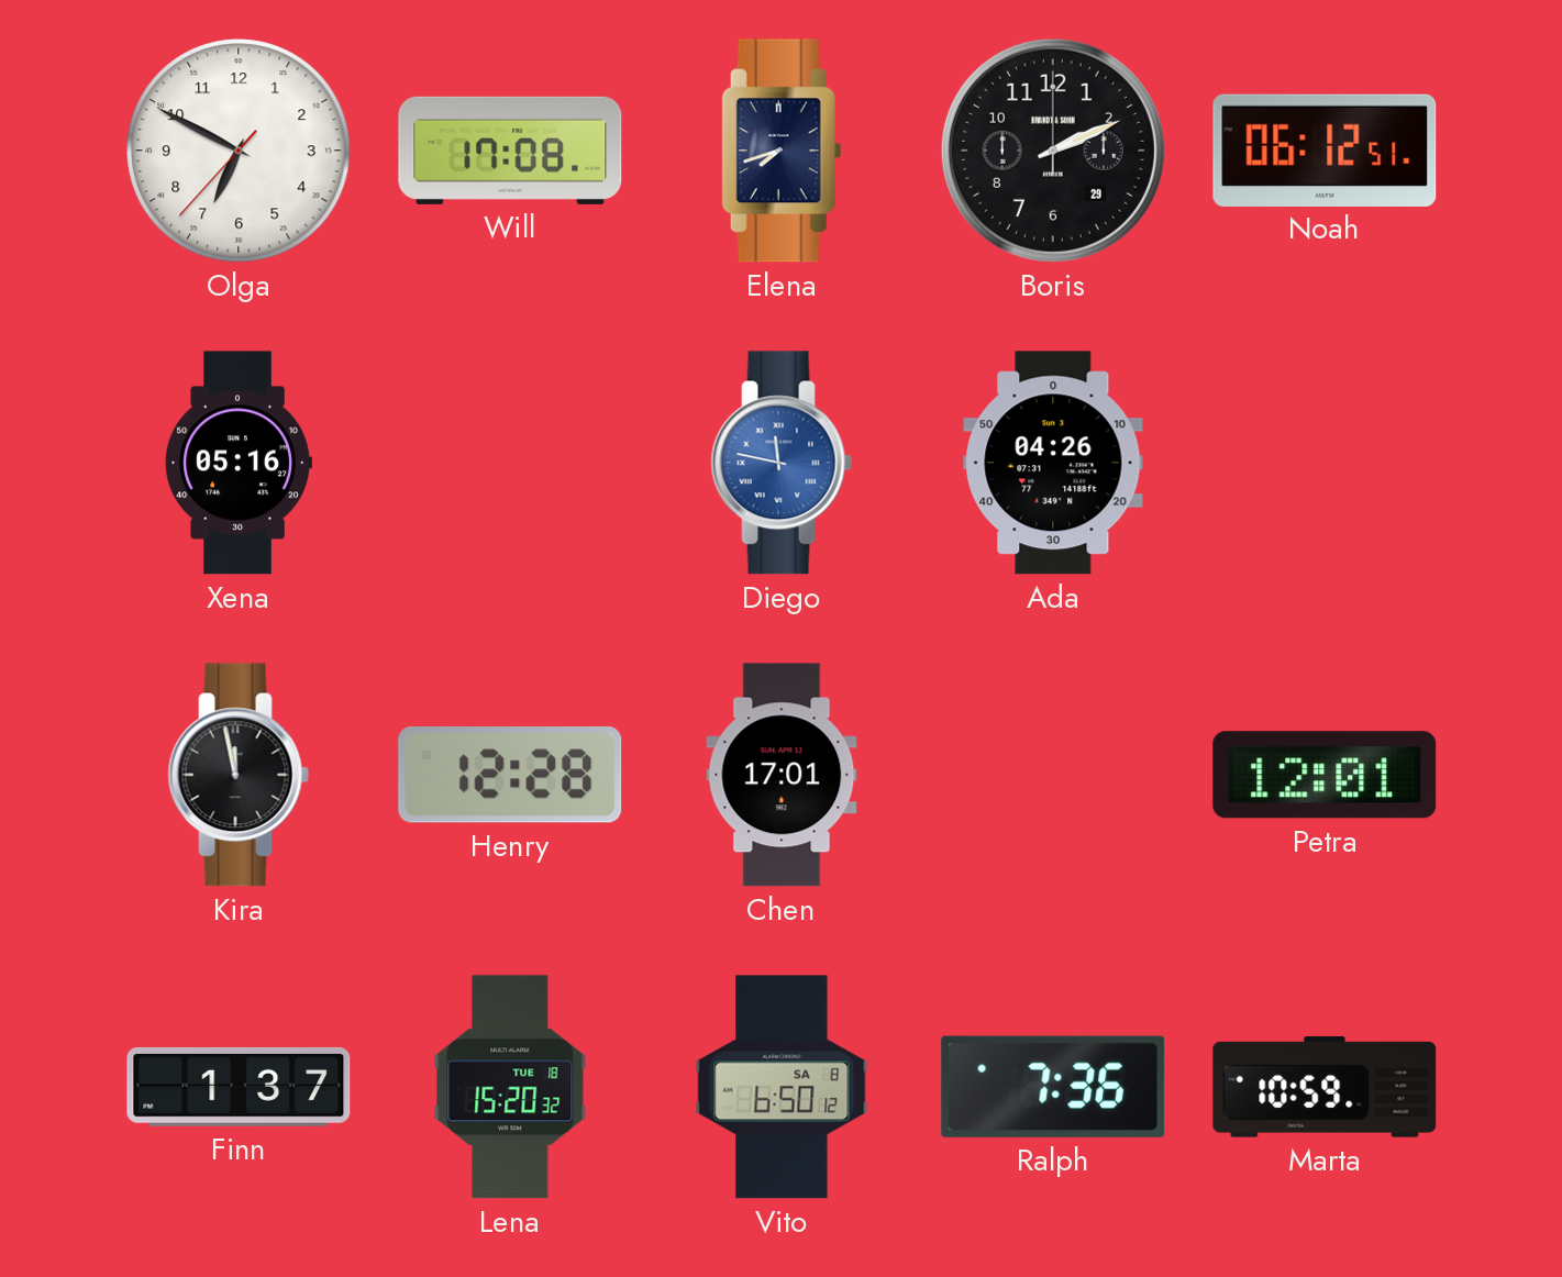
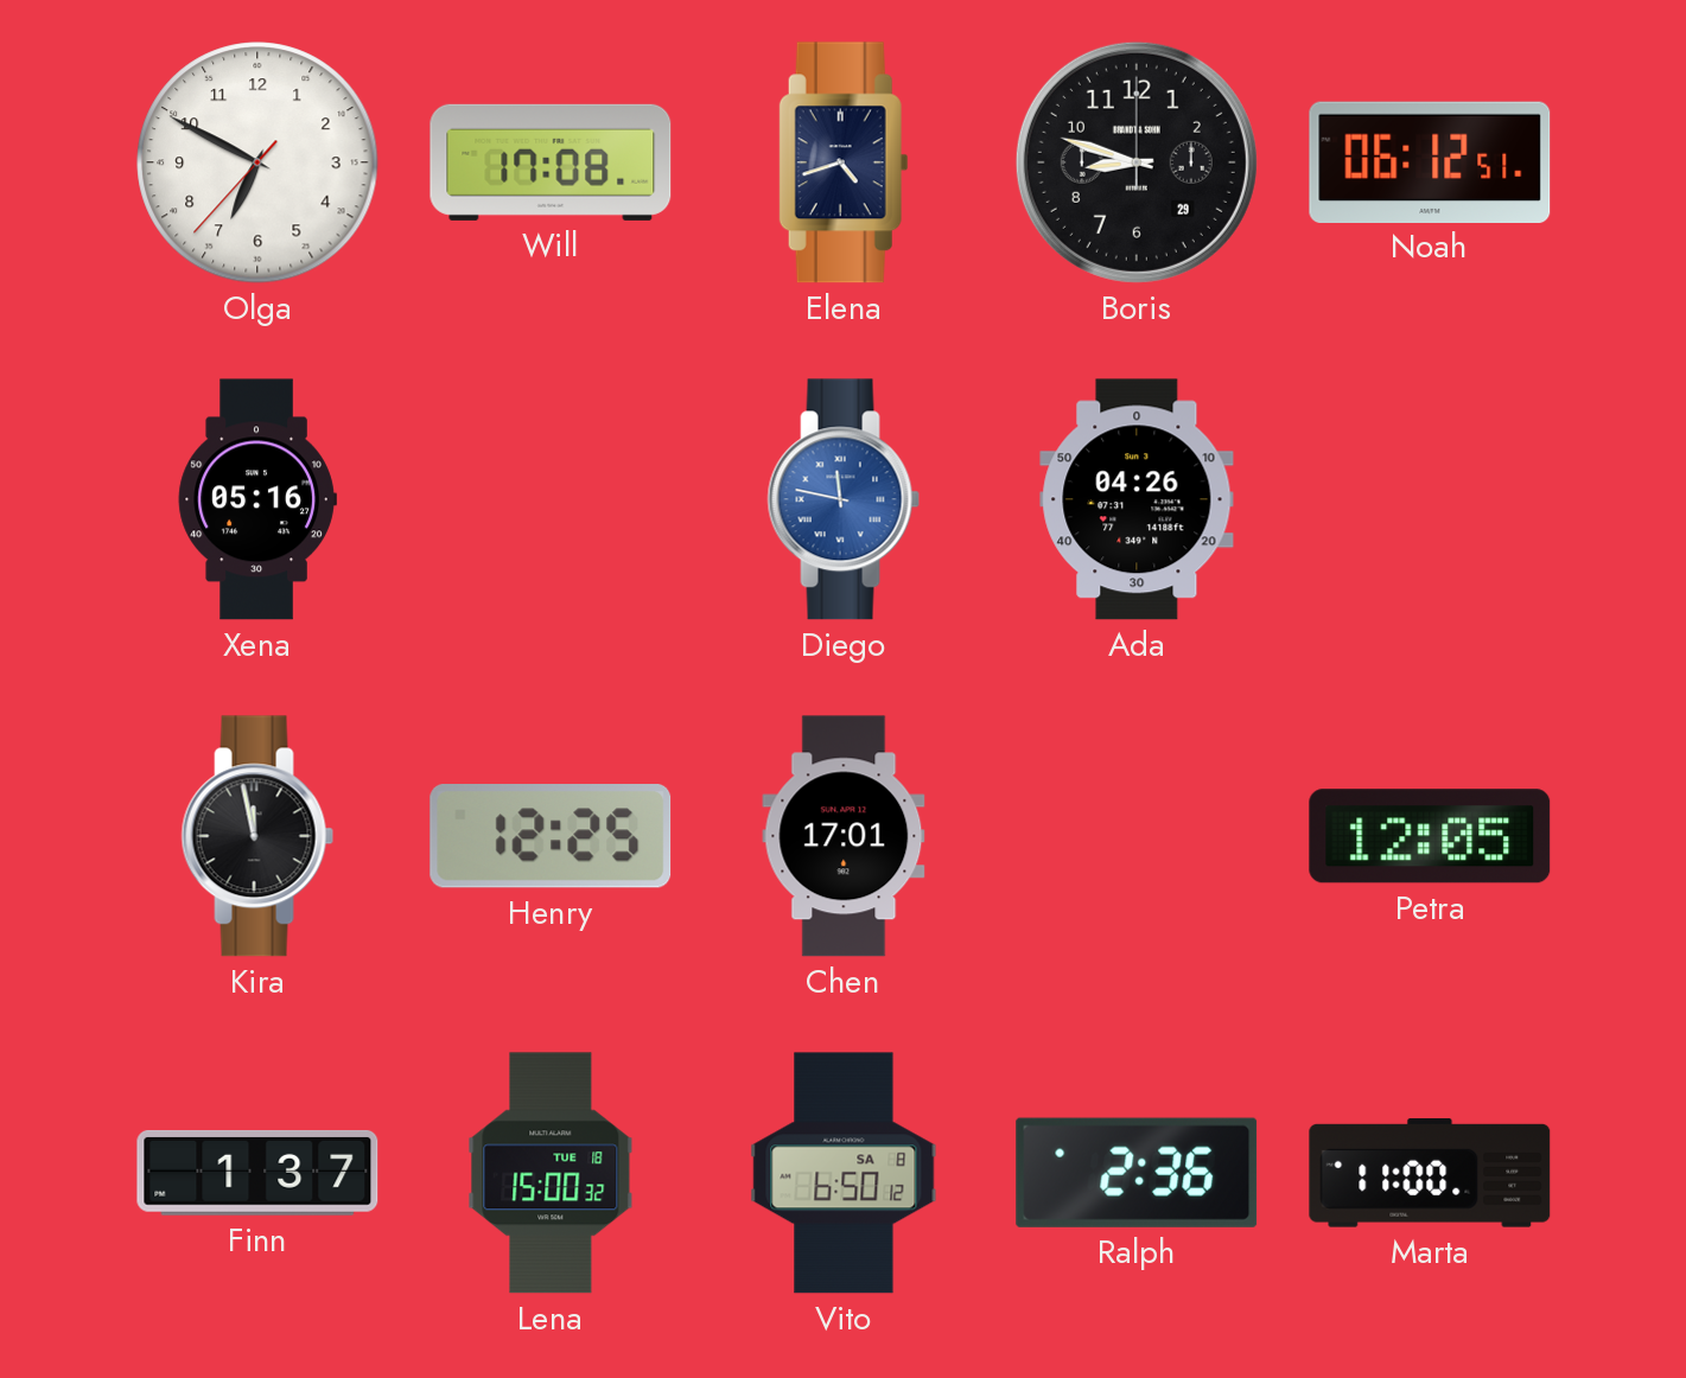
Elena: 7:42 -> 4:42
Boris: 2:11 -> 8:48
Henry: 12:28 -> 12:25
Petra: 12:01 -> 12:05
Lena: 15:20 -> 15:00
Ralph: 7:36 -> 2:36
Marta: 10:59 -> 11:00
